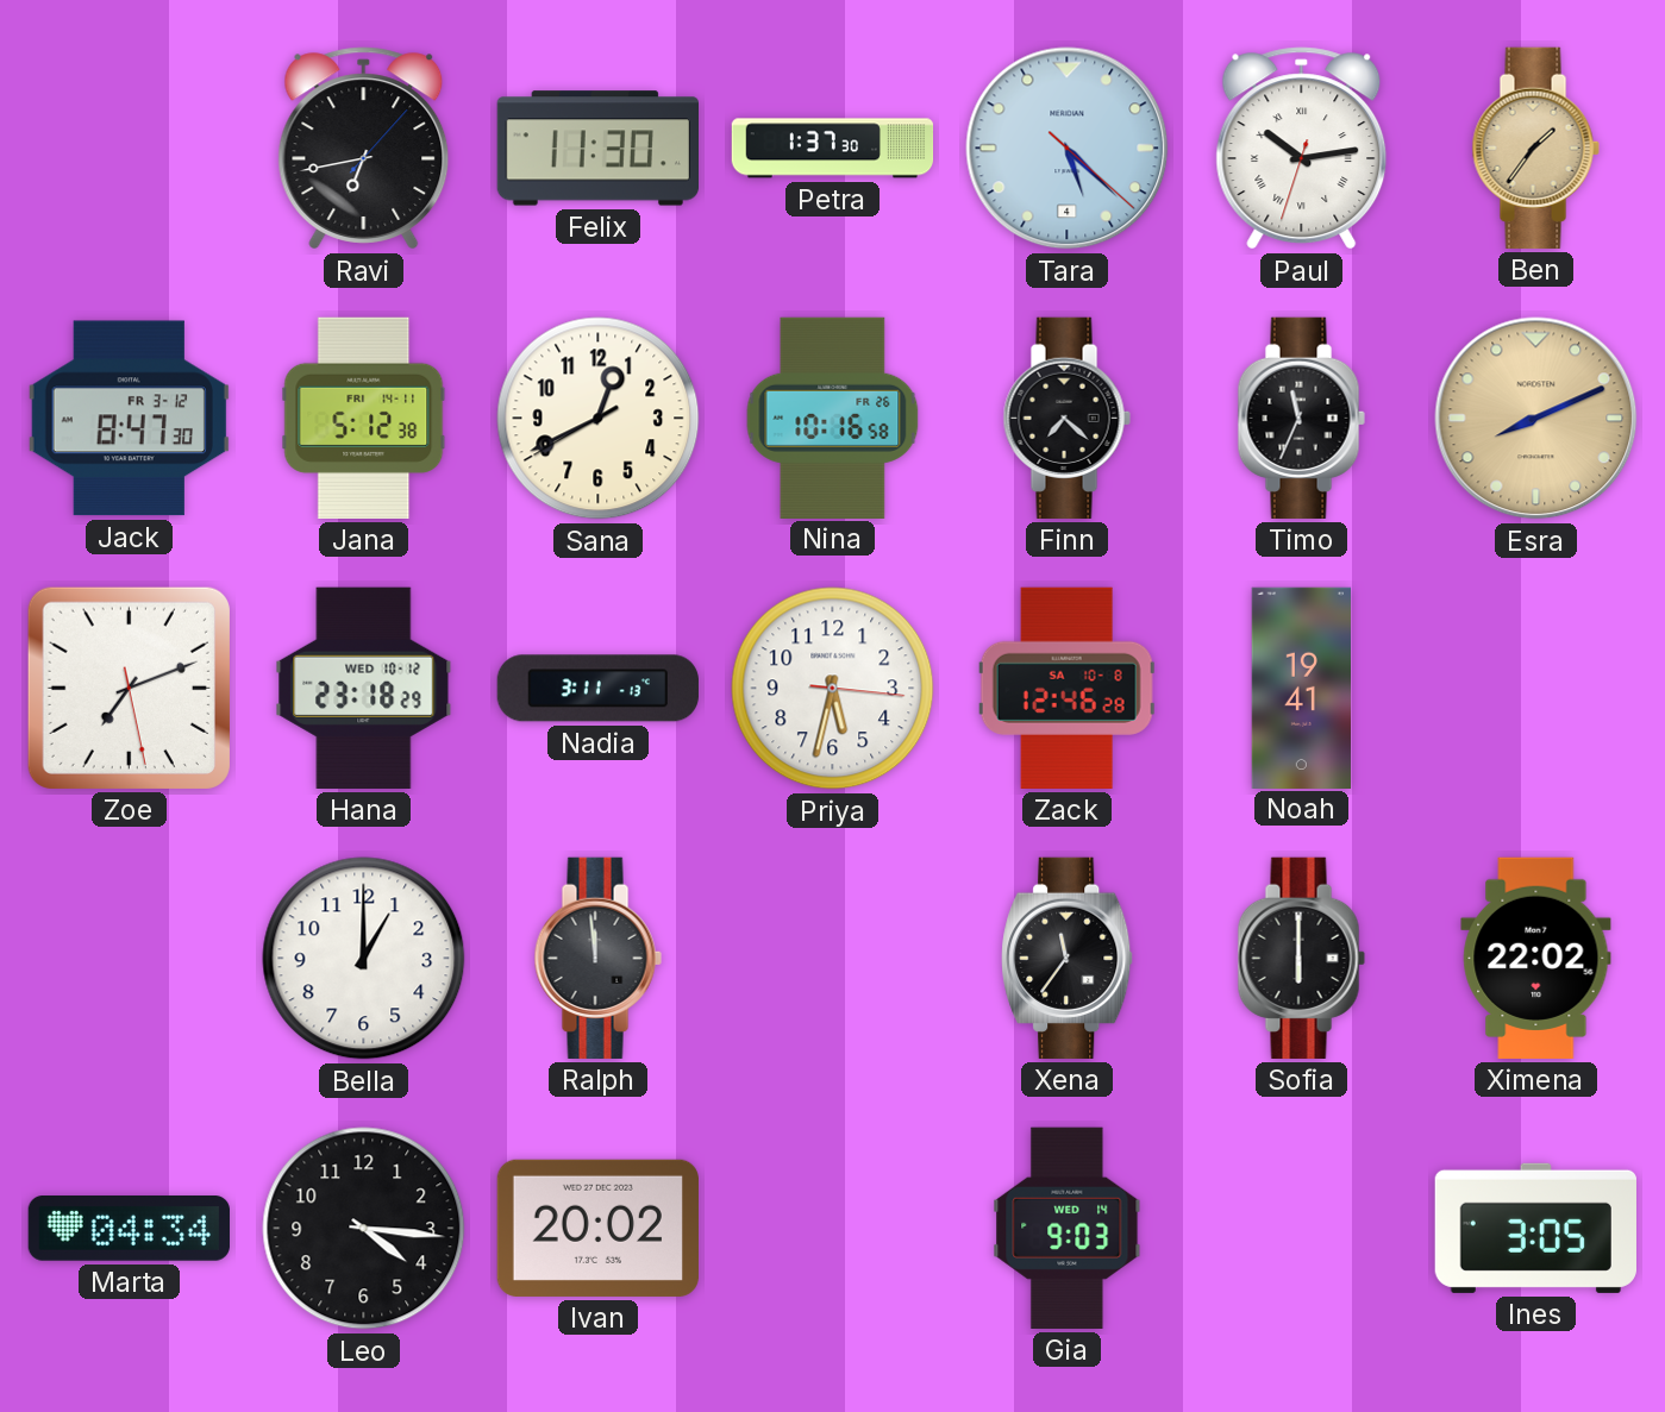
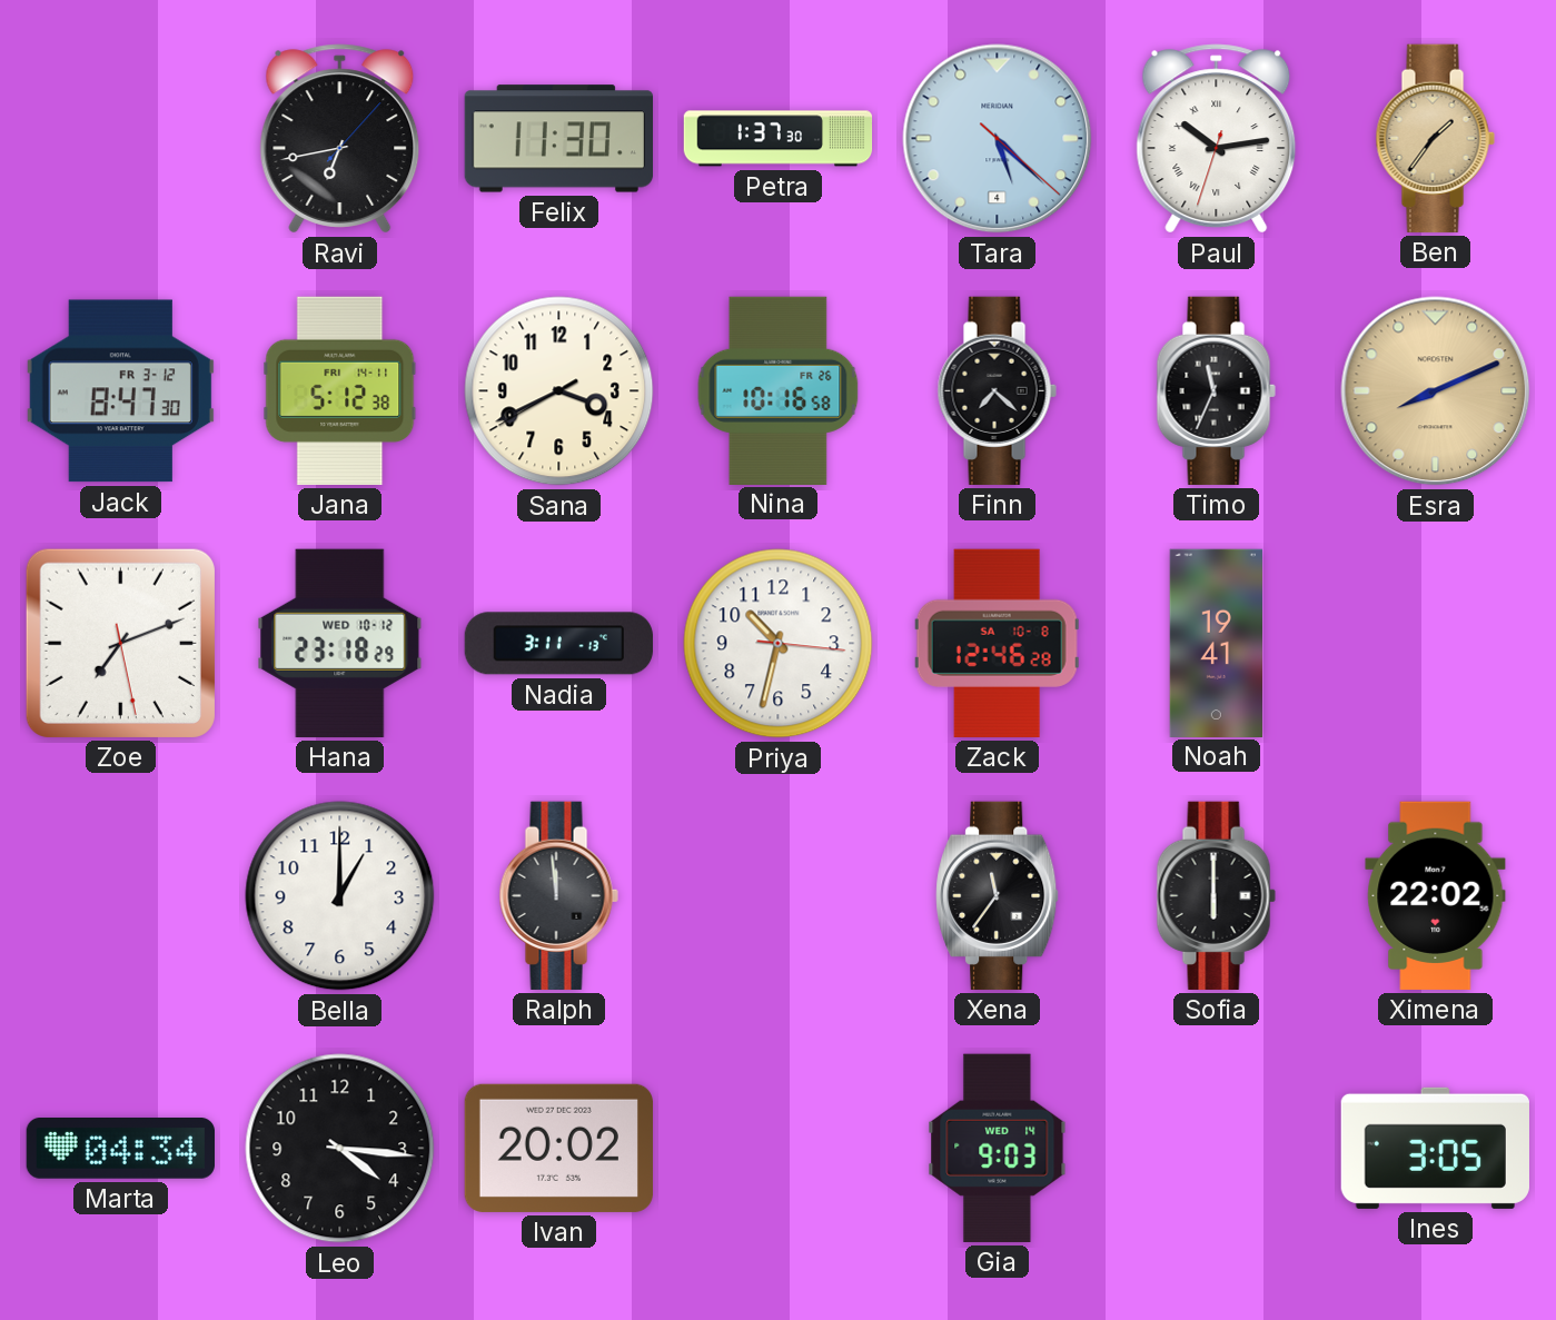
Sana: 12:40 -> 3:40
Priya: 5:32 -> 10:32
